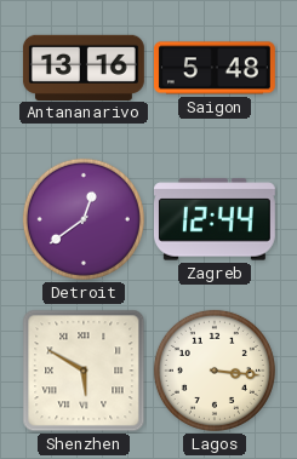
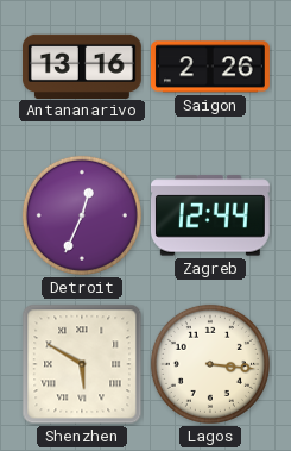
Saigon: 5:48 -> 2:26
Detroit: 12:39 -> 12:34
